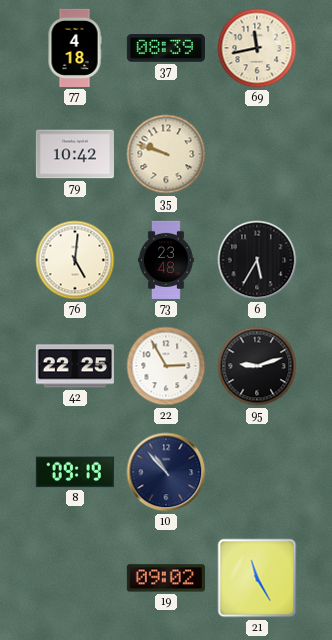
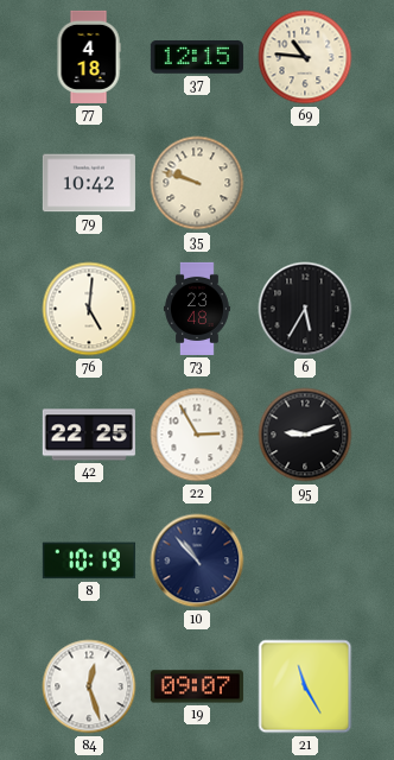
37: 08:39 -> 12:15
69: 11:43 -> 10:46
8: 09:19 -> 10:19
84: none -> 12:27
19: 09:02 -> 09:07
